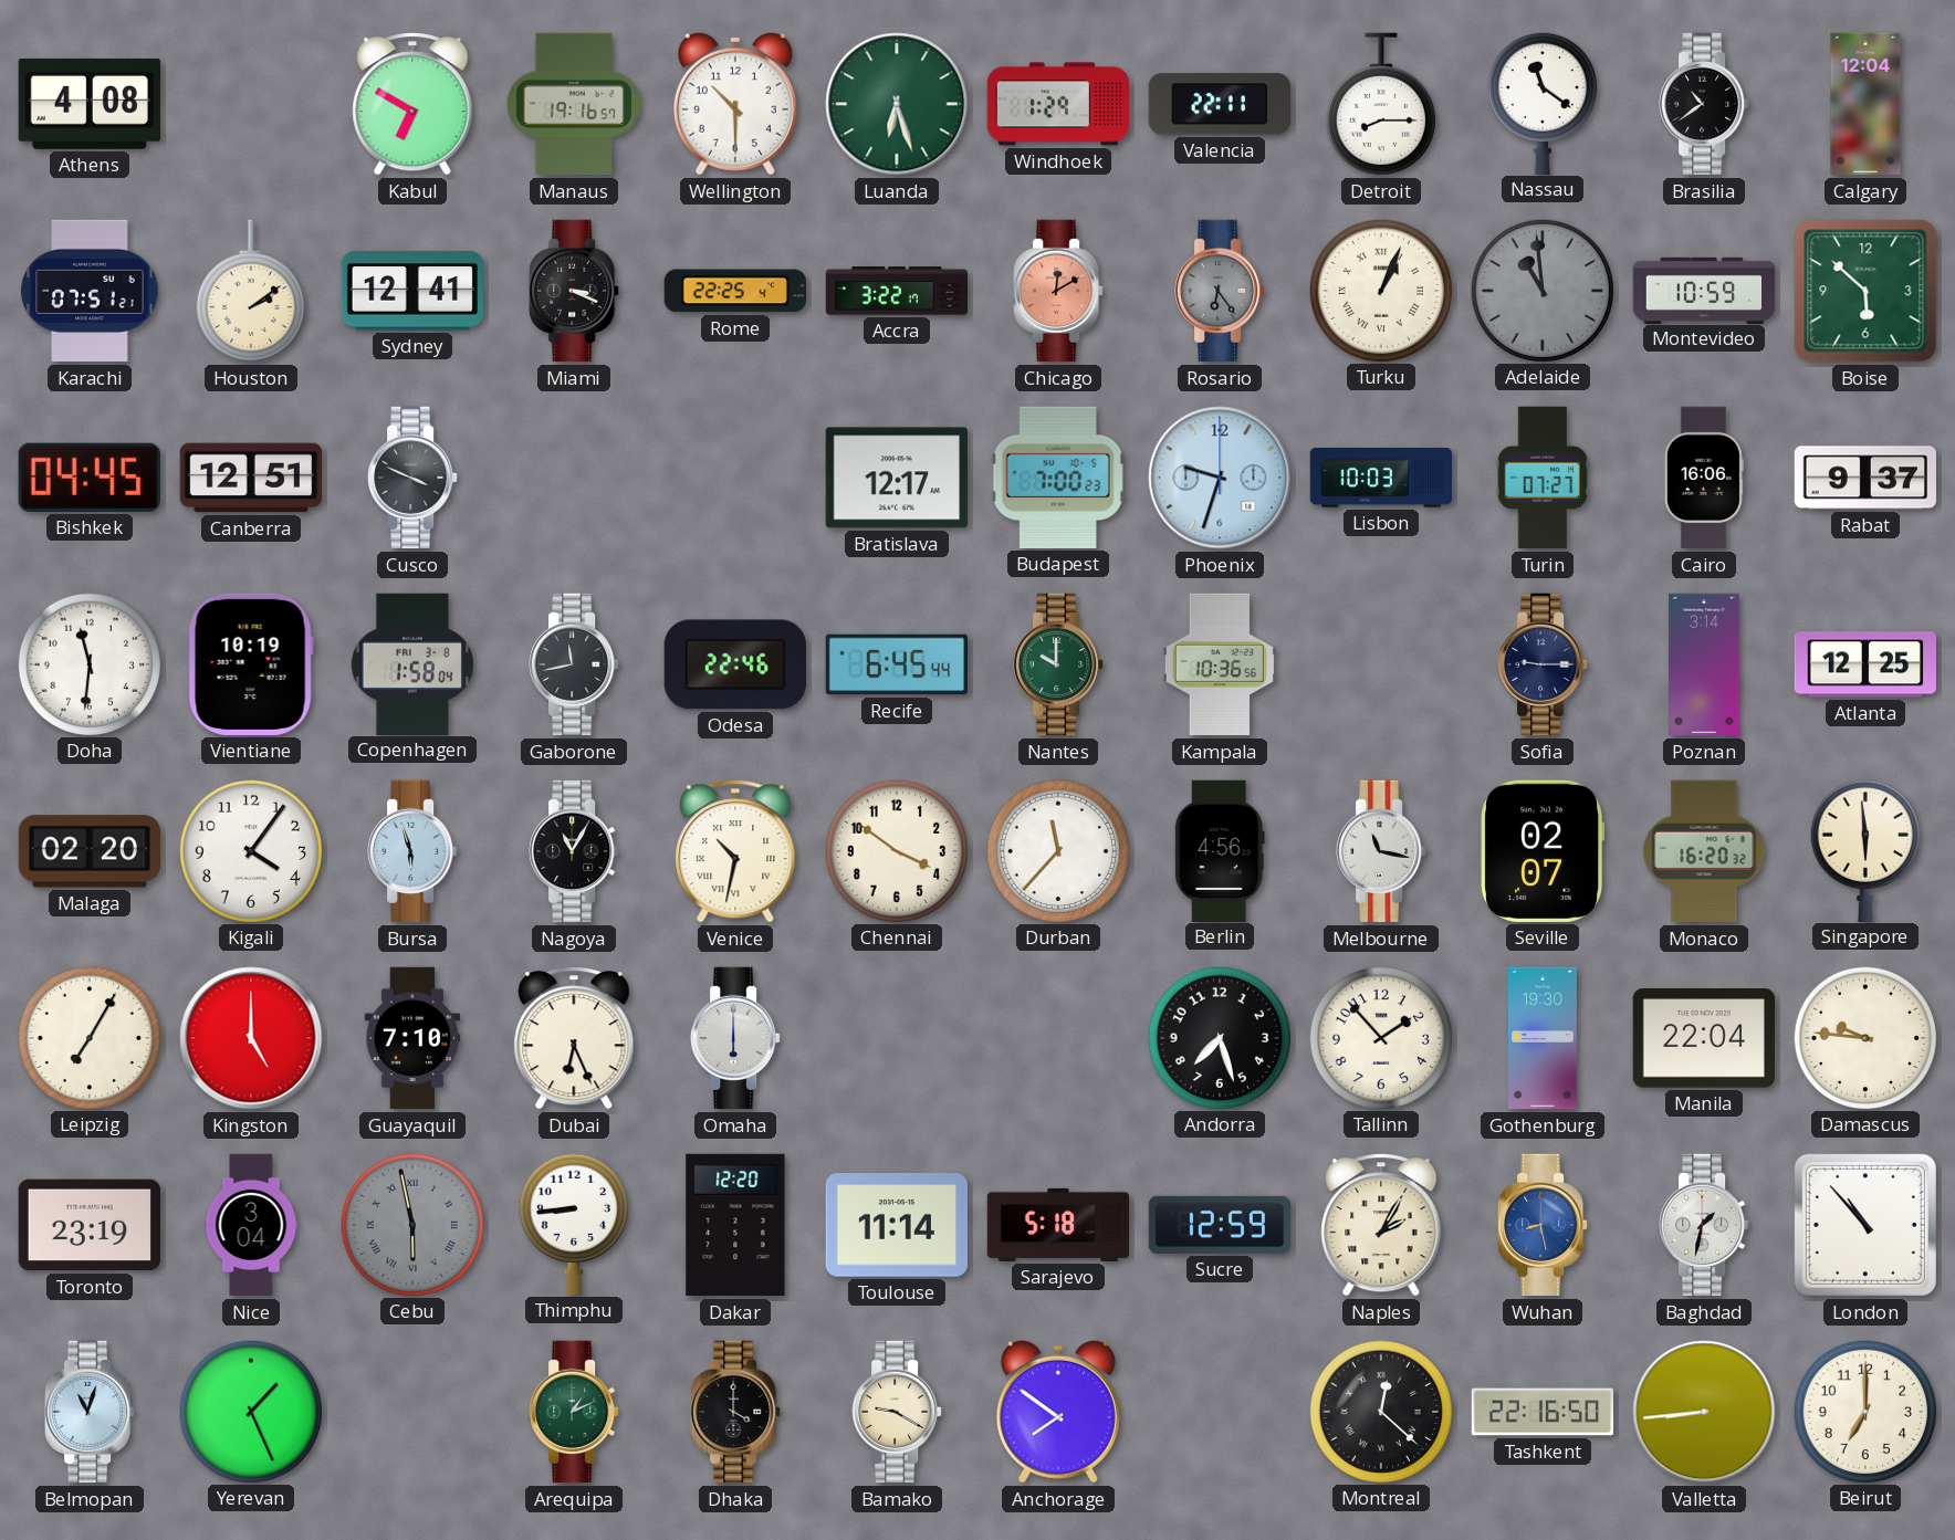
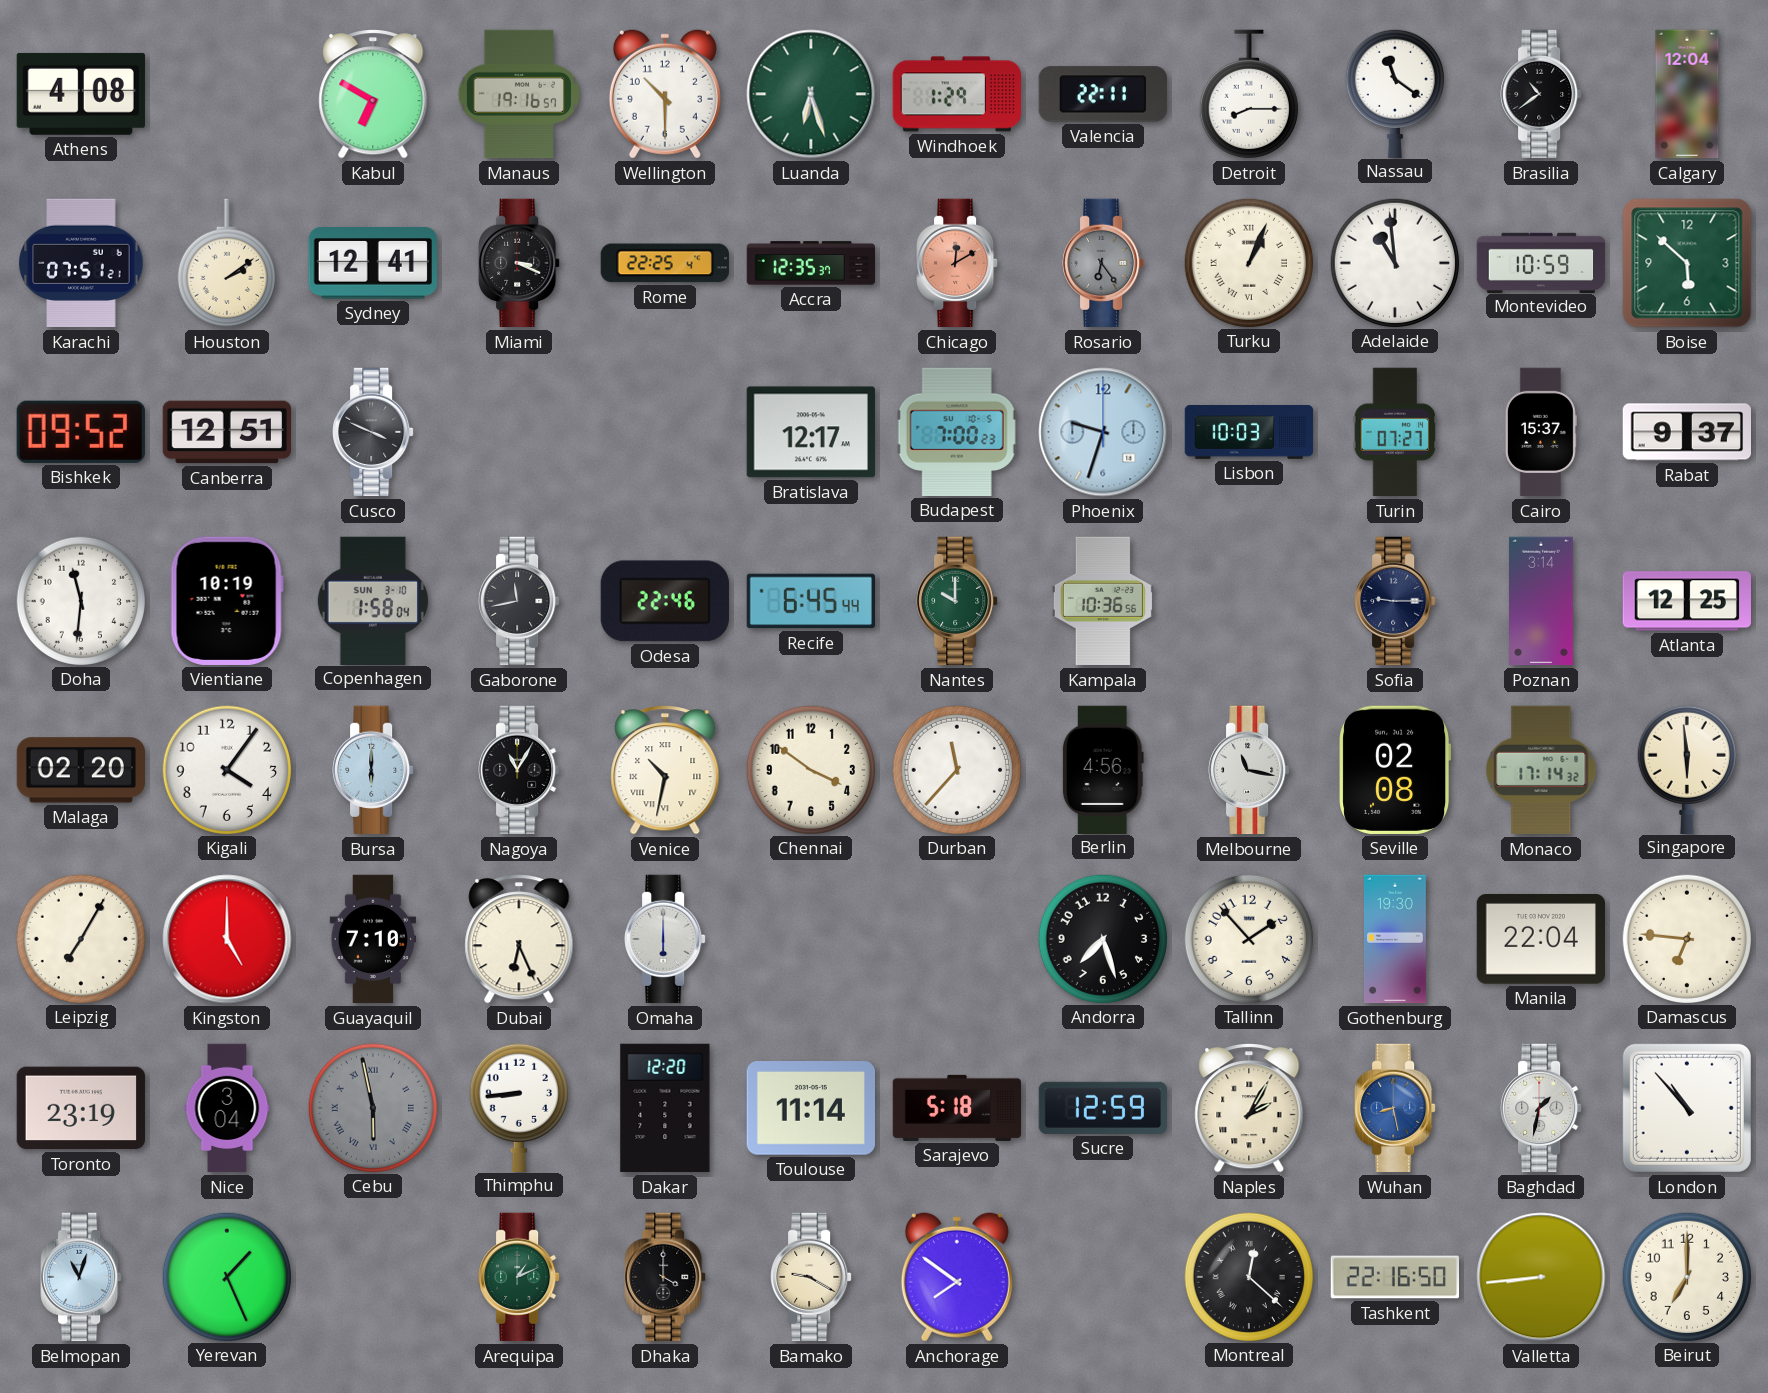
Accra: 3:22 -> 12:35
Adelaide dial: grey -> white
Bishkek: 04:45 -> 09:52
Cairo: 16:06 -> 15:37
Copenhagen date: FRI 3-8 -> SUN 3-10
Bursa: 5:57 -> 6:00
Seville: 02:07 -> 02:08
Monaco: 16:20 -> 17:14
Damascus: 9:46 -> 6:46
